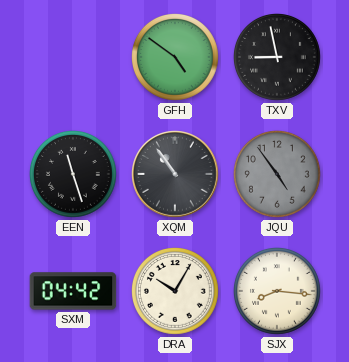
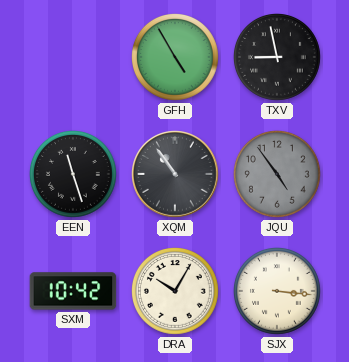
GFH: 4:51 -> 4:55
SXM: 04:42 -> 10:42
SJX: 8:16 -> 3:16
